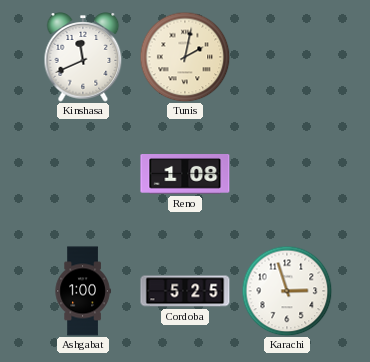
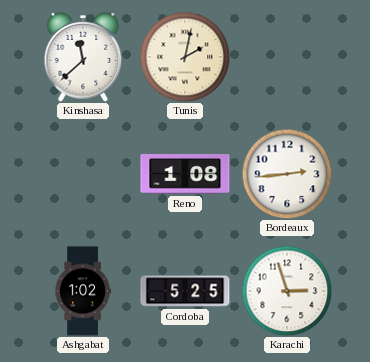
Kinshasa: 11:41 -> 11:38
Bordeaux: none -> 2:44
Ashgabat: 1:00 -> 1:02
